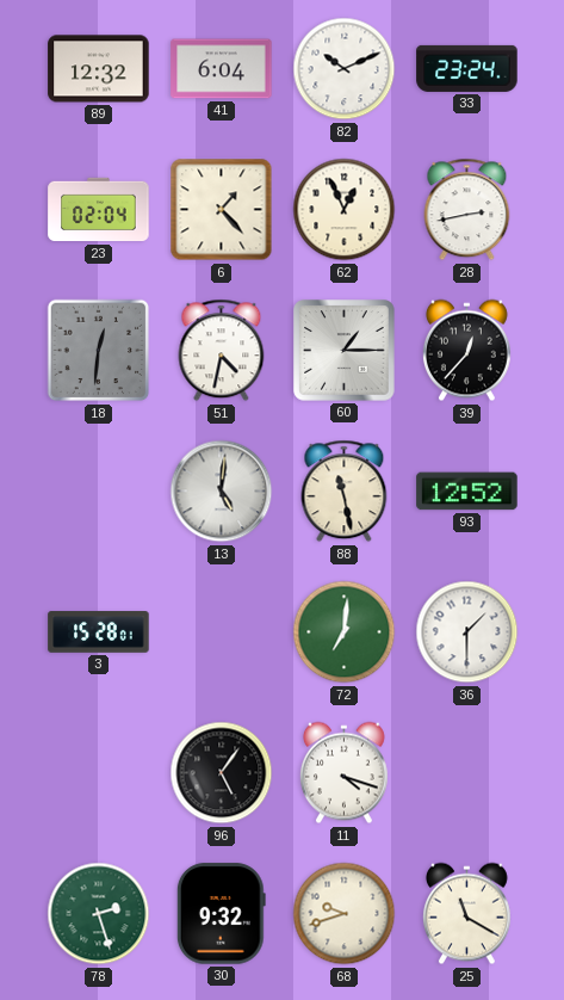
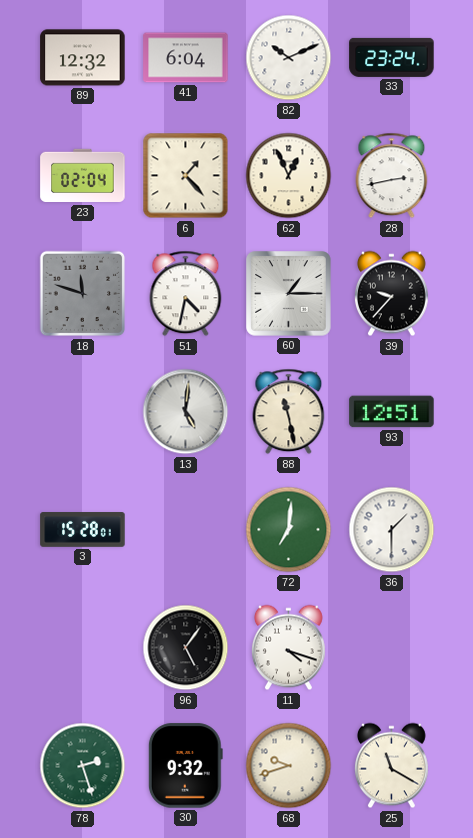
18: 12:31 -> 11:48
39: 12:37 -> 9:37
93: 12:52 -> 12:51
